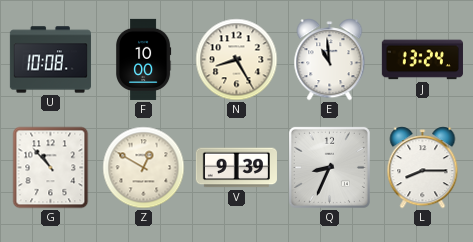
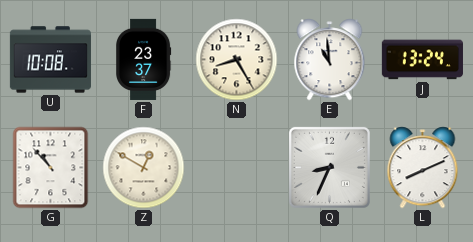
F: 10:00 -> 23:37
V: 9:39 -> none
L: 8:15 -> 8:11
